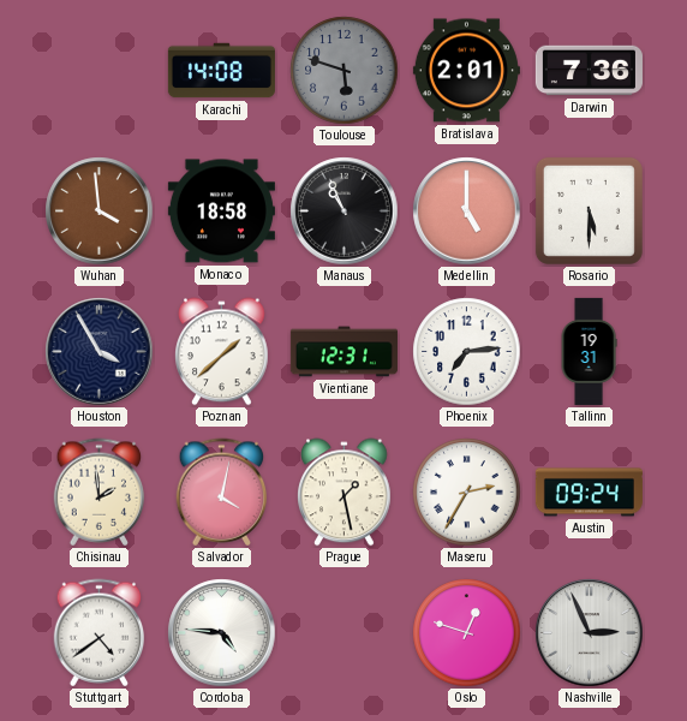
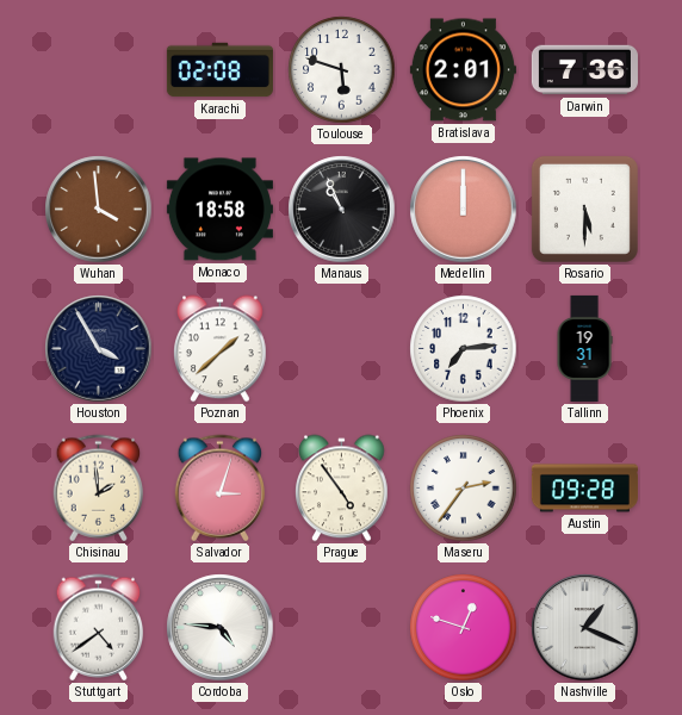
Karachi: 14:08 -> 02:08
Toulouse dial: grey -> white
Medellin: 5:00 -> 12:00
Vientiane: 12:31 -> none
Salvador: 4:02 -> 3:03
Prague: 1:28 -> 4:54
Maseru: 2:35 -> 2:36
Austin: 09:24 -> 09:28
Nashville: 2:56 -> 1:19
